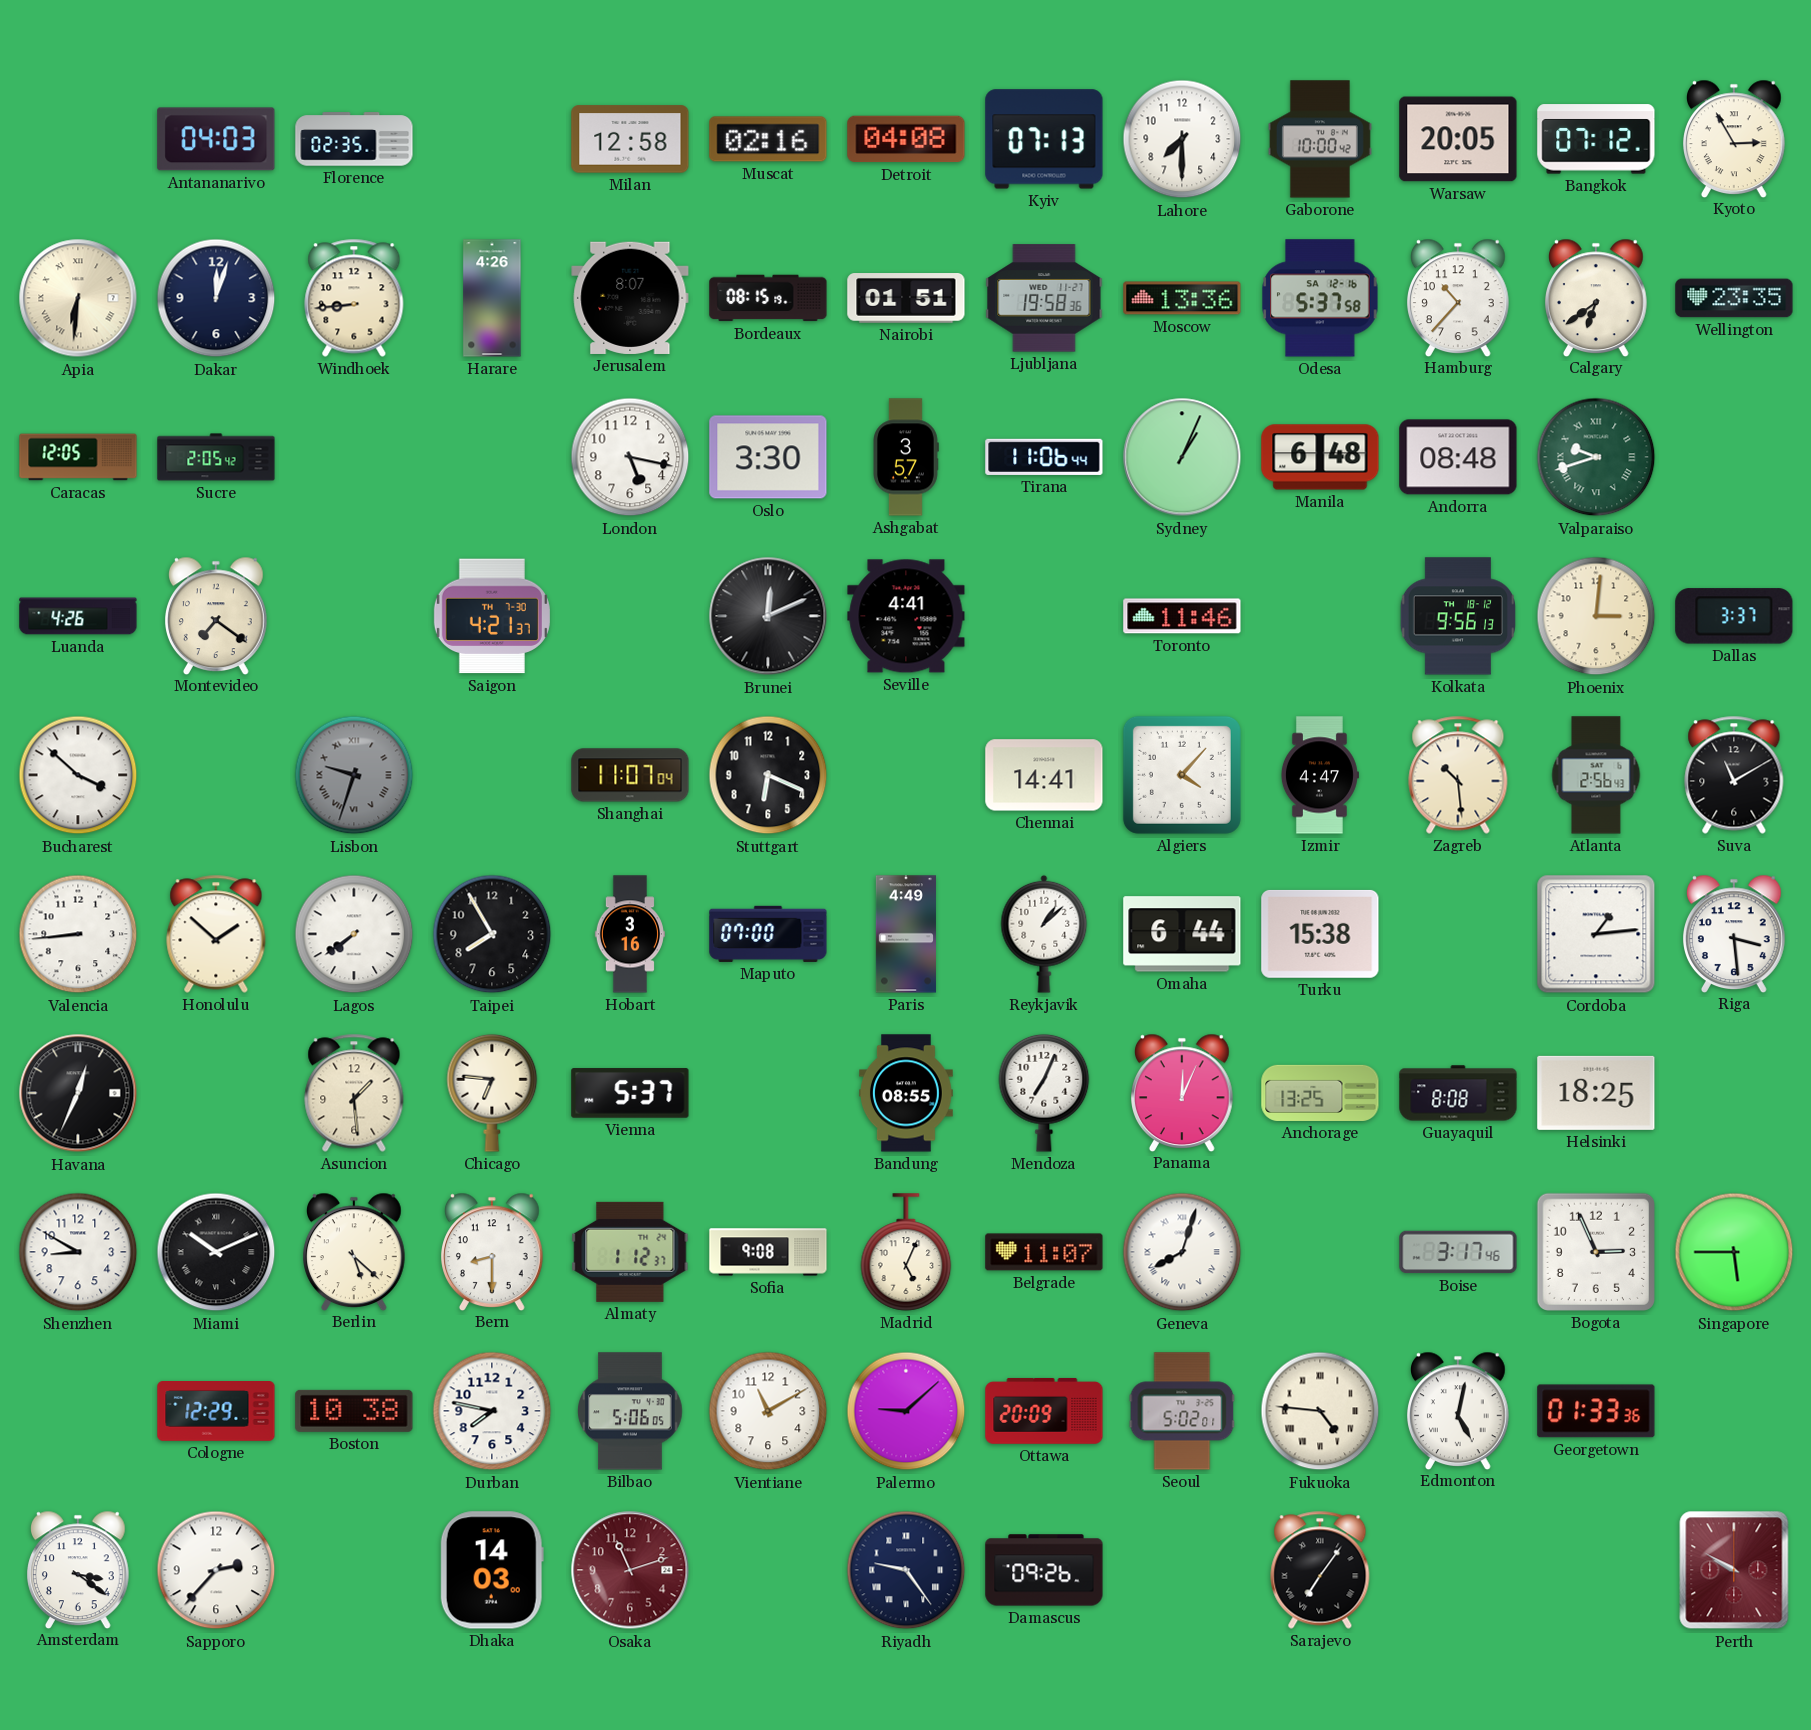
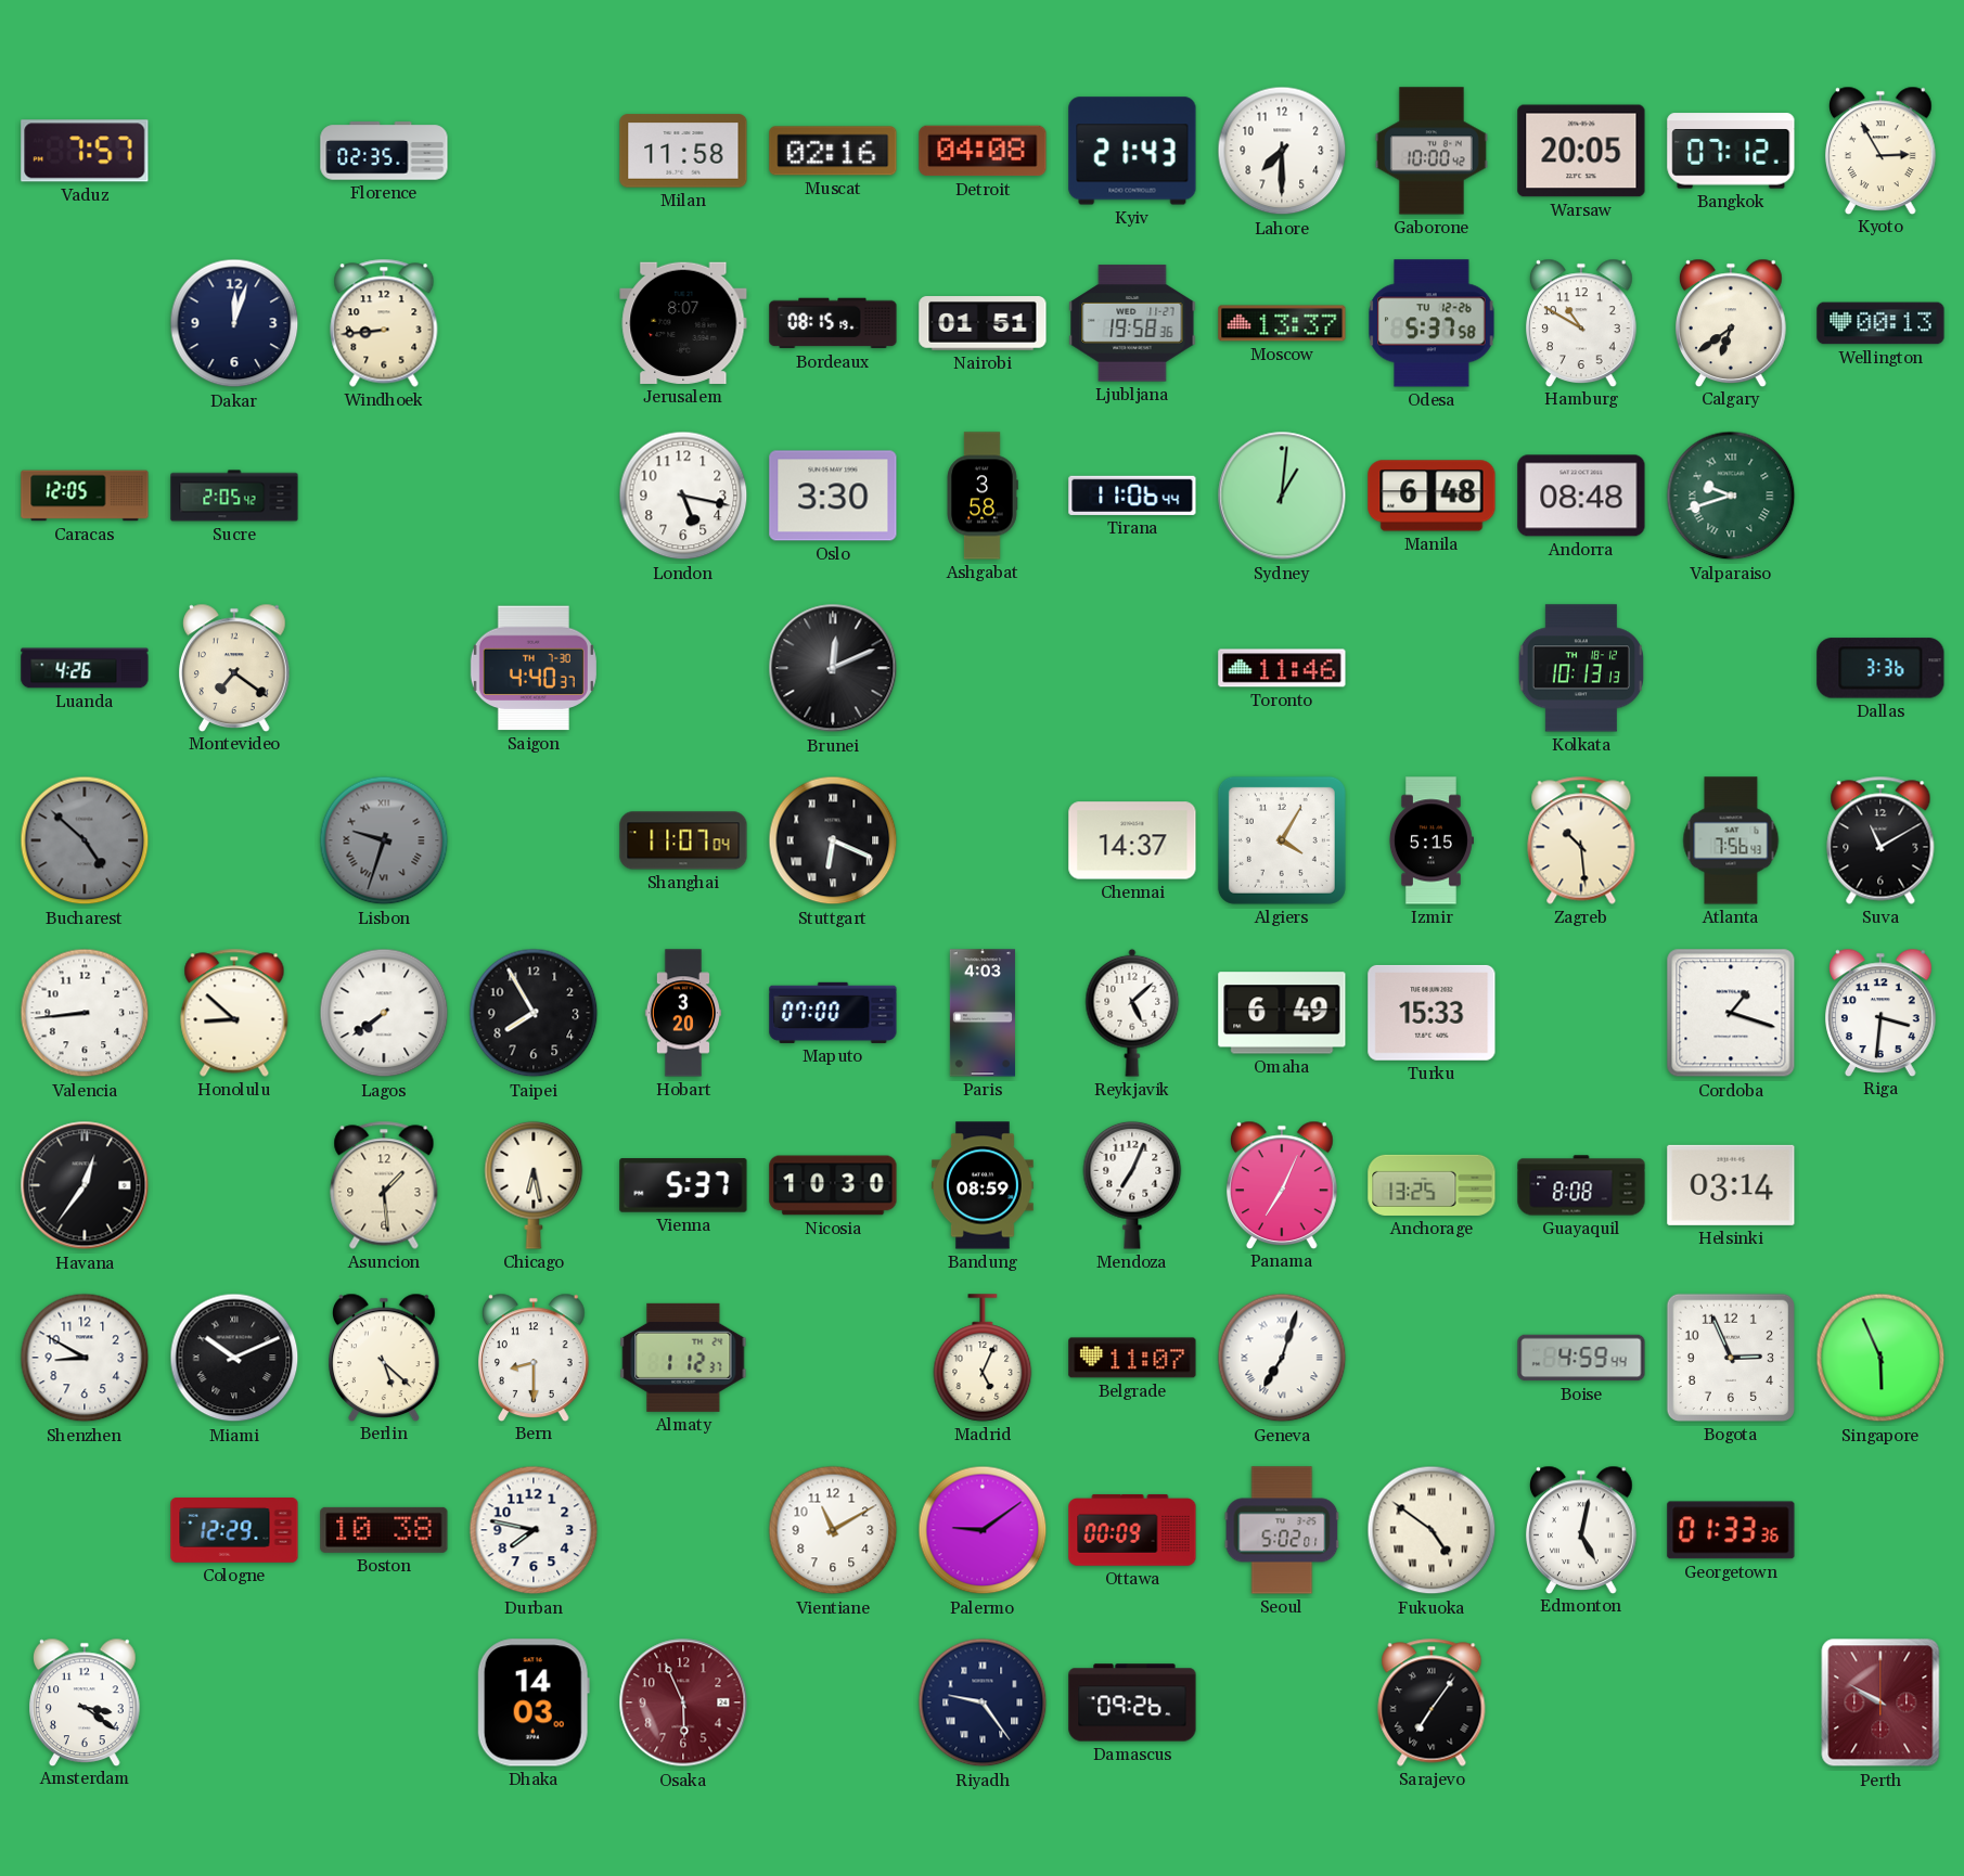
Vaduz: none -> 7:57
Antananarivo: 04:03 -> none
Milan: 12:58 -> 11:58
Kyiv: 07:13 -> 21:43
Apia: 6:31 -> none
Harare: 4:26 -> none
Moscow: 13:36 -> 13:37
Odesa date: SA 12-16 -> TU 12-26
Hamburg: 10:37 -> 10:50
Wellington: 23:35 -> 00:13
Ashgabat: 3:57 -> 3:58
Sydney: 1:04 -> 1:01
Saigon: 4:21 -> 4:40
Seville: 4:41 -> none
Kolkata: 9:56 -> 10:13
Phoenix: 3:01 -> none
Dallas: 3:37 -> 3:36
Bucharest: 3:52 -> 4:52
Bucharest dial: white -> grey
Stuttgart numerals: Arabic -> Roman
Chennai: 14:41 -> 14:37
Algiers: 4:07 -> 4:05
Izmir: 4:47 -> 5:15
Atlanta: 2:56 -> 7:56
Honolulu: 1:52 -> 8:52
Hobart: 3:16 -> 3:20
Paris: 4:49 -> 4:03
Reykjavik: 1:08 -> 5:08
Omaha: 6:44 -> 6:49
Turku: 15:38 -> 15:33
Cordoba: 1:14 -> 1:18
Riga: 3:29 -> 3:31
Havana: 12:34 -> 12:36
Chicago: 6:46 -> 6:28
Nicosia: none -> 10:30
Bandung: 08:55 -> 08:59
Panama: 12:04 -> 7:04
Helsinki: 18:25 -> 03:14
Sofia: 9:08 -> none
Geneva: 8:03 -> 7:03
Boise: 3:17 -> 4:59
Singapore: 5:45 -> 5:56
Bilbao: 5:06 -> none
Palermo: 9:08 -> 9:09
Ottawa: 20:09 -> 00:09
Fukuoka: 4:46 -> 4:51
Sapporo: 2:37 -> none
Osaka: 11:12 -> 5:56
